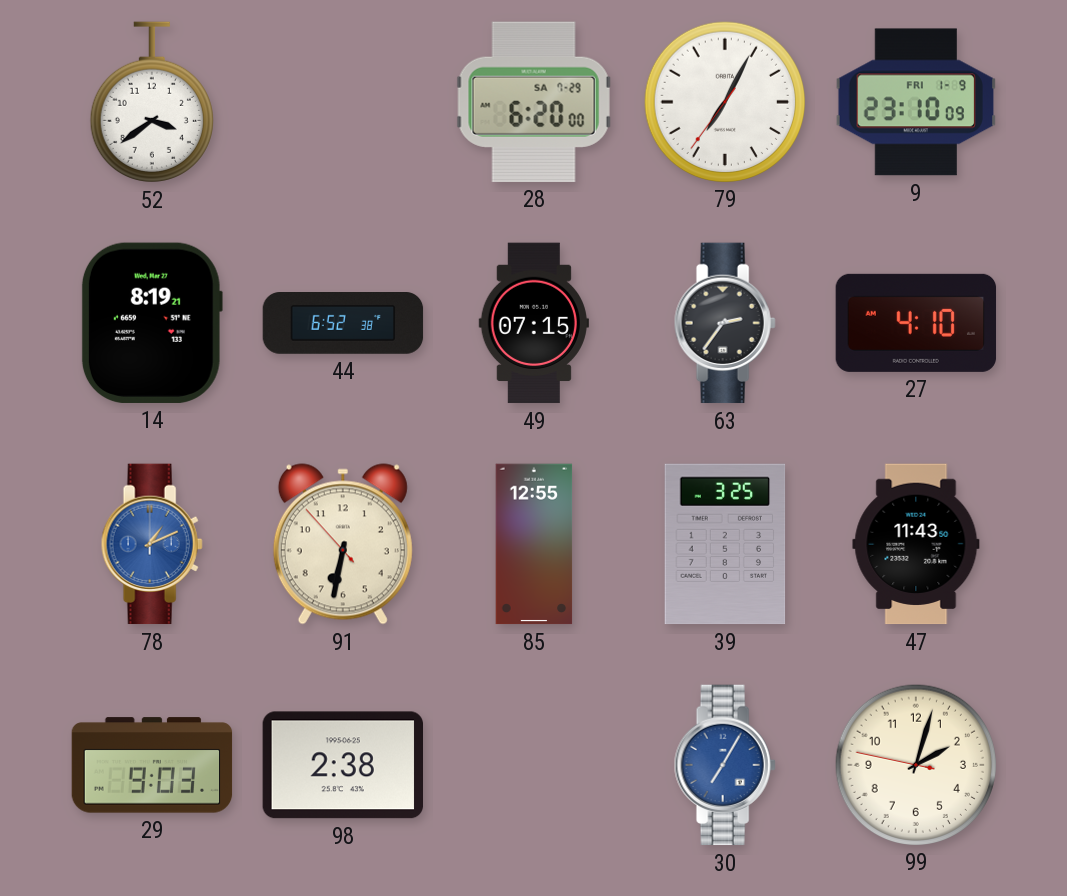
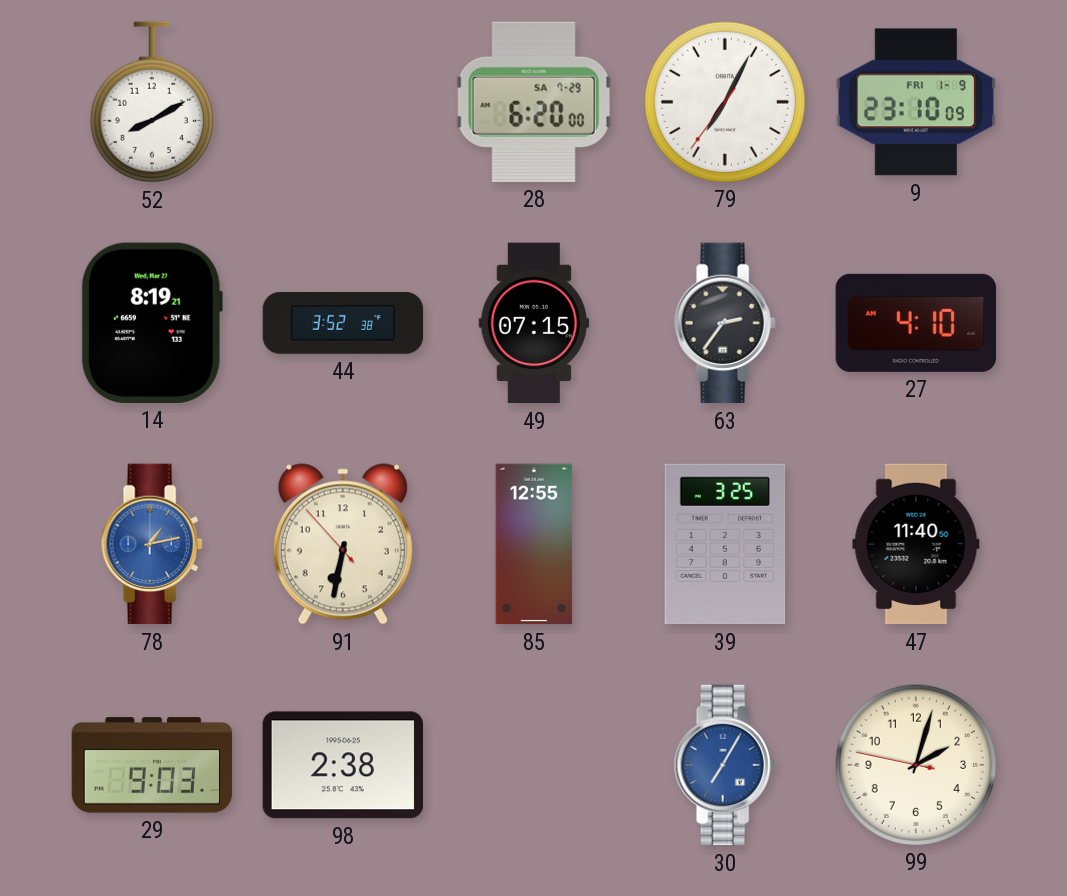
52: 3:39 -> 8:10
44: 6:52 -> 3:52
78: 1:11 -> 1:13
47: 11:43 -> 11:40
